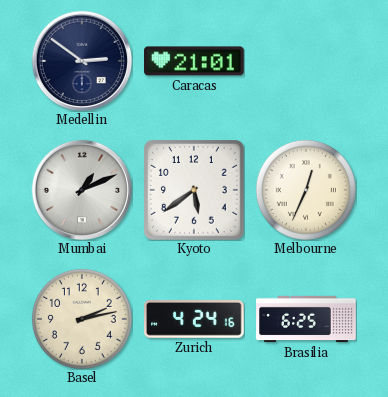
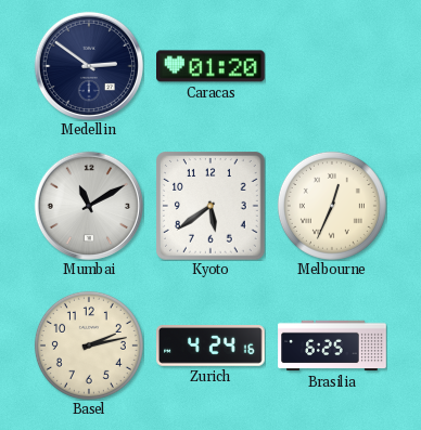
Caracas: 21:01 -> 01:20
Mumbai: 1:11 -> 11:10
